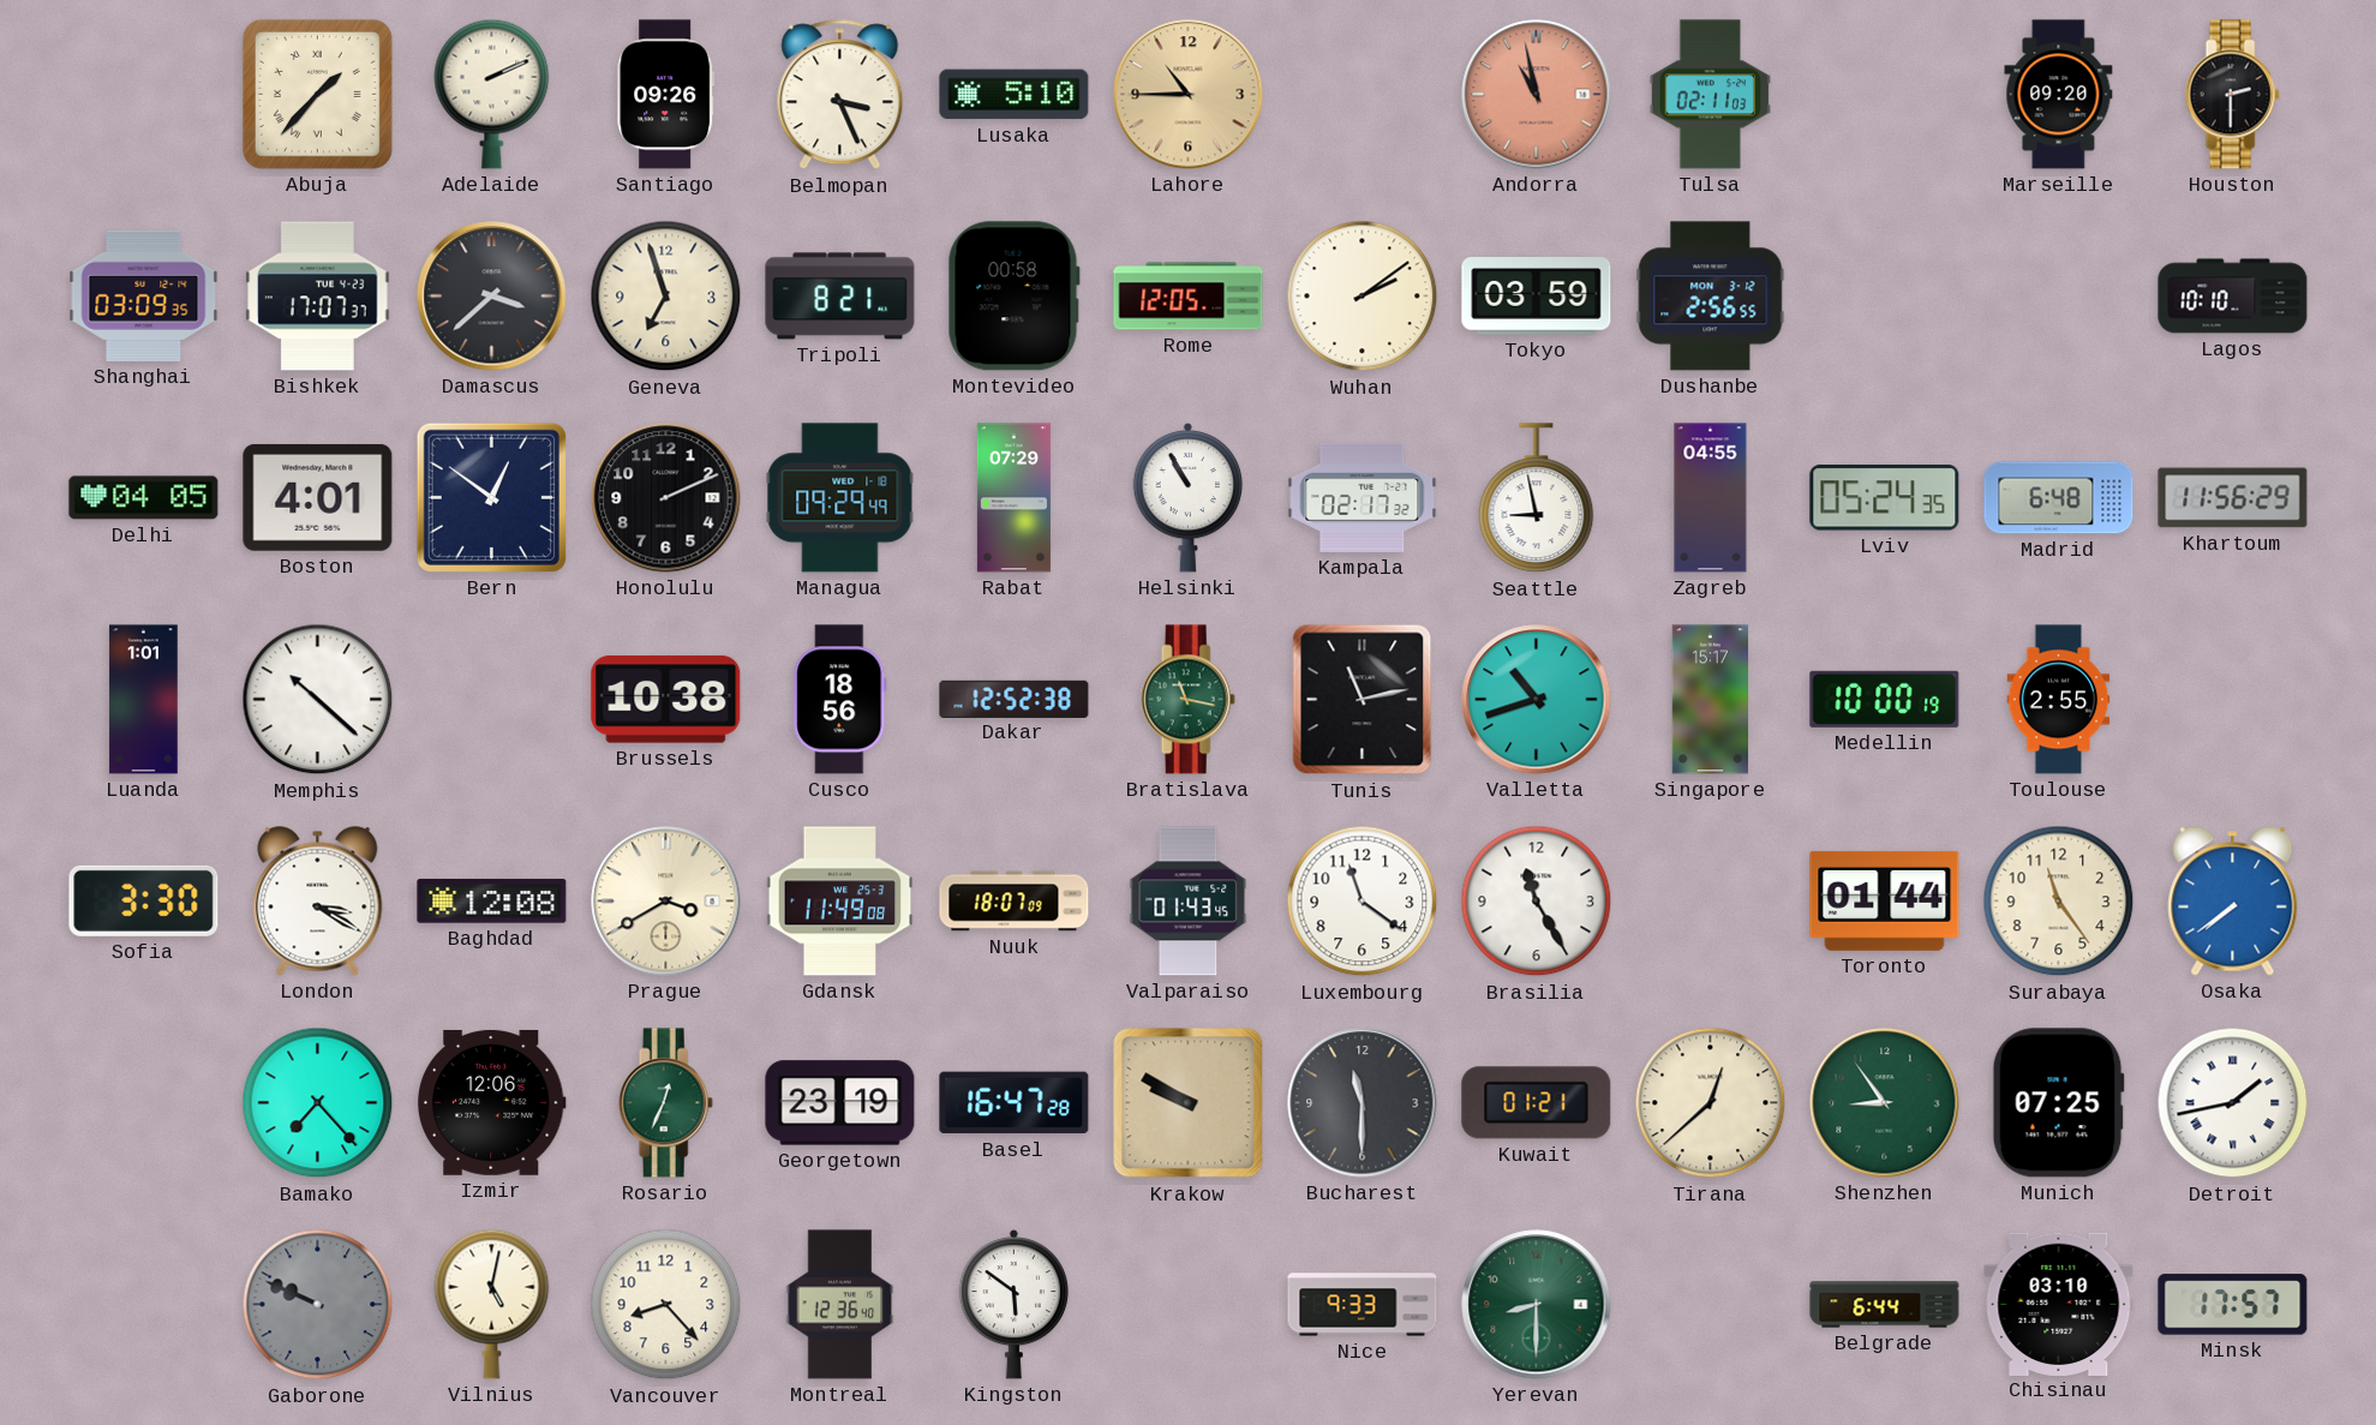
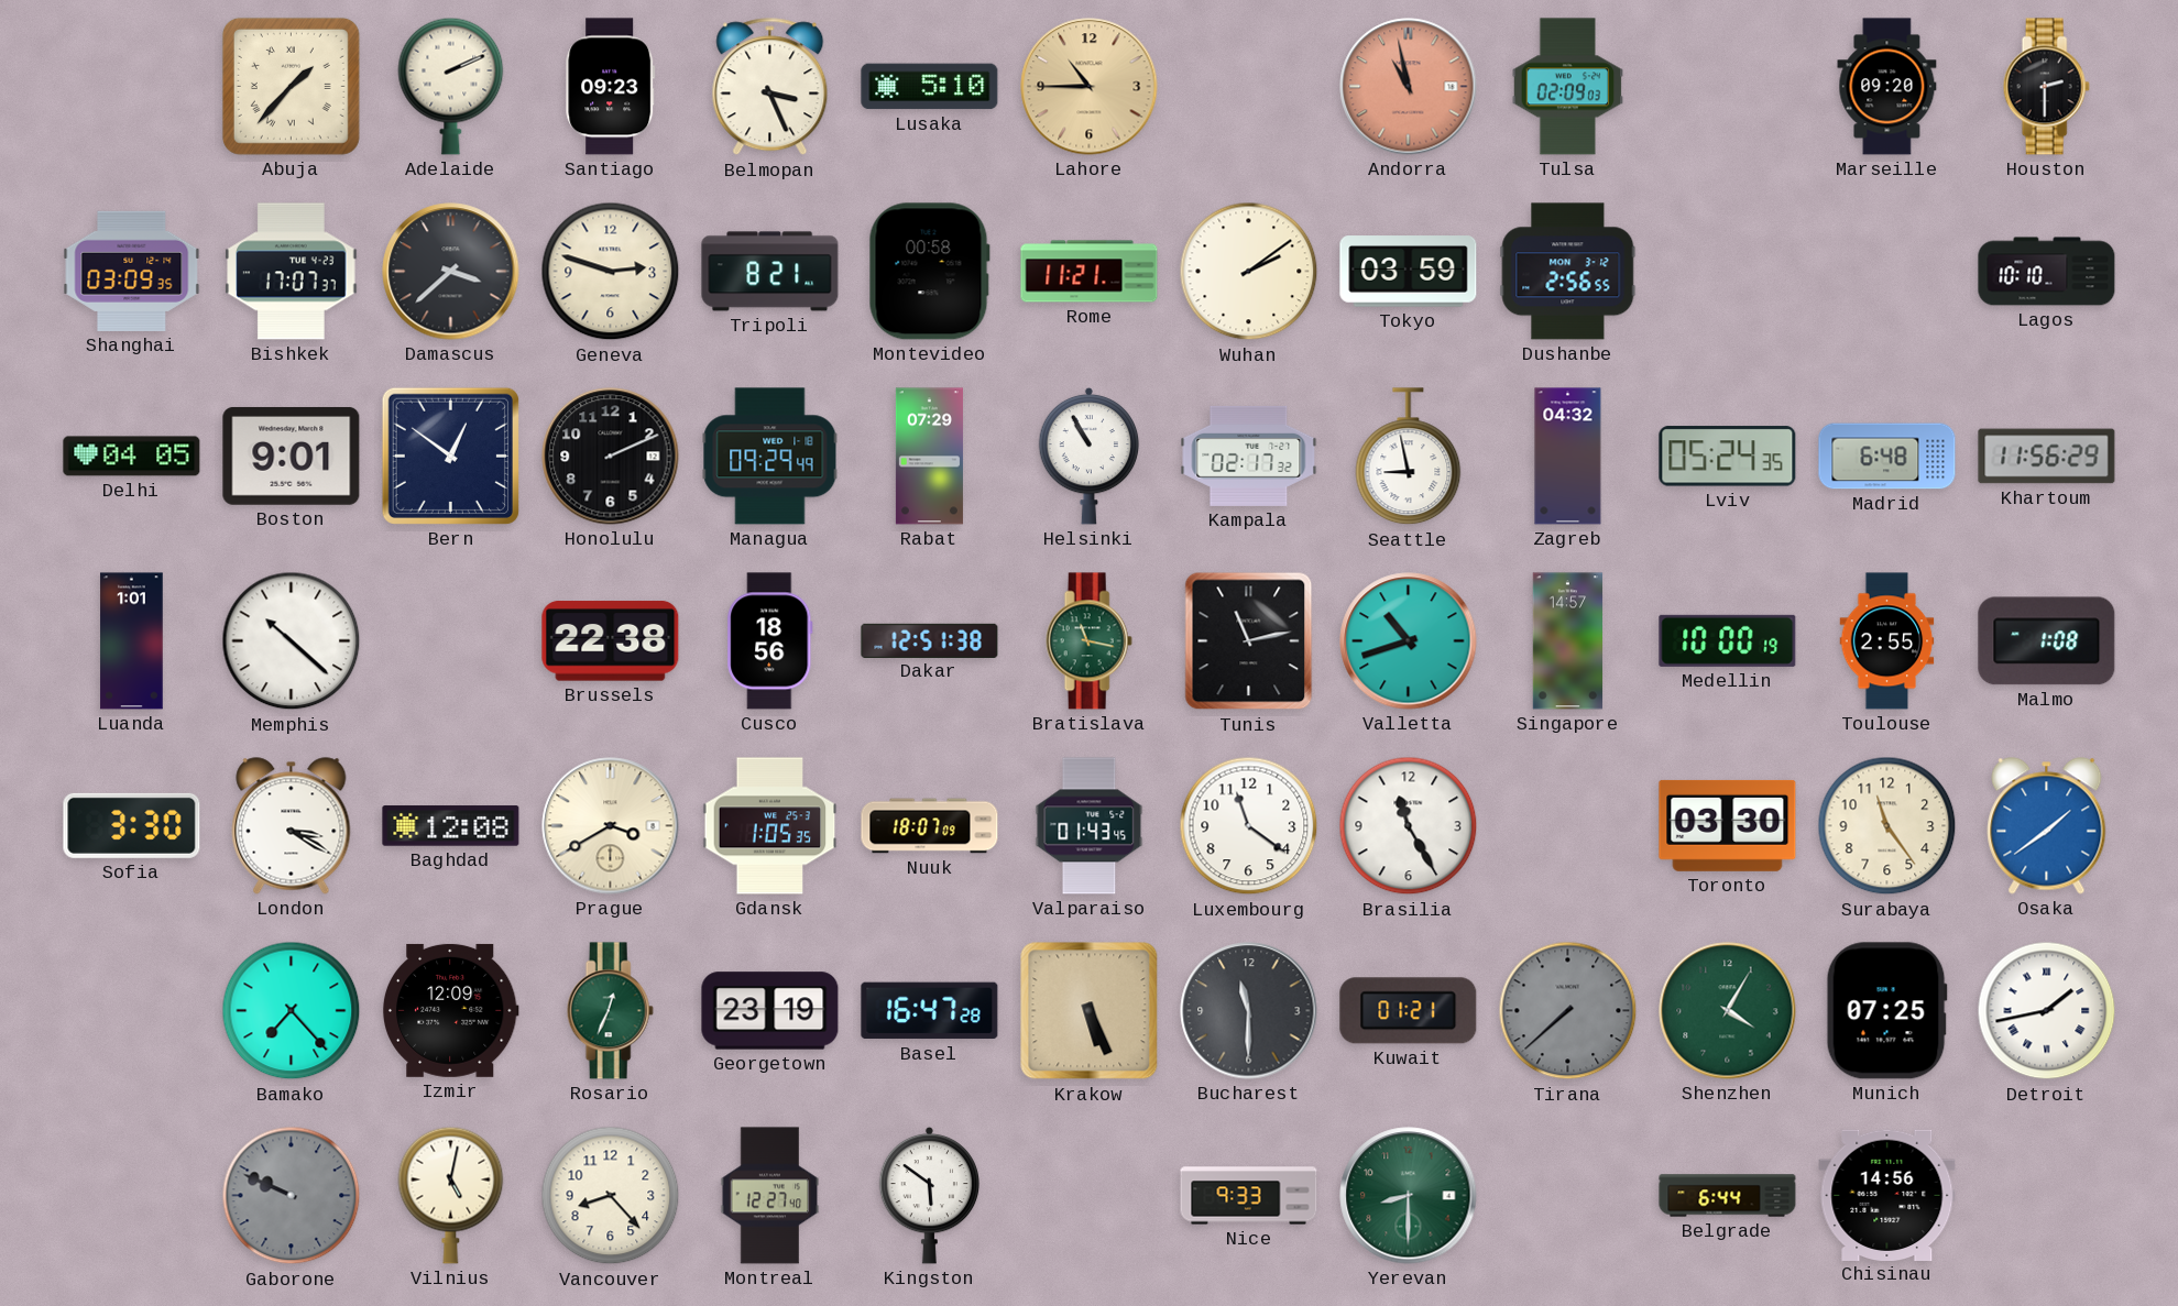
Santiago: 09:26 -> 09:23
Tulsa: 02:11 -> 02:09
Geneva: 6:57 -> 2:48
Rome: 12:05 -> 11:21
Boston: 4:01 -> 9:01
Zagreb: 04:55 -> 04:32
Brussels: 10:38 -> 22:38
Dakar: 12:52 -> 12:51
Singapore: 15:17 -> 14:57
Malmo: none -> 1:08
Gdansk: 11:49 -> 1:05
Toronto: 01:44 -> 03:30
Osaka: 7:39 -> 1:39
Izmir: 12:06 -> 12:09
Krakow: 9:50 -> 5:26
Tirana: 12:38 -> 7:38
Tirana dial: cream -> grey
Shenzhen: 8:54 -> 4:05
Montreal: 12:36 -> 12:27
Chisinau: 03:10 -> 14:56
Minsk: 17:57 -> none
